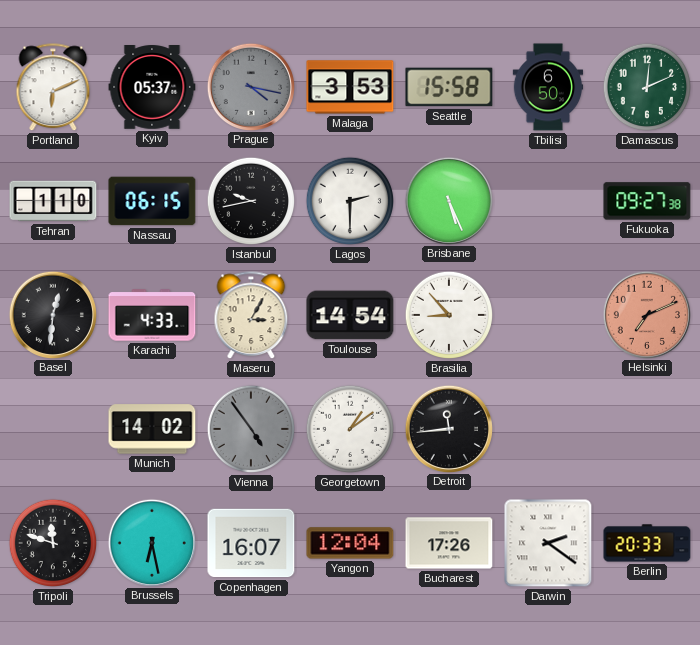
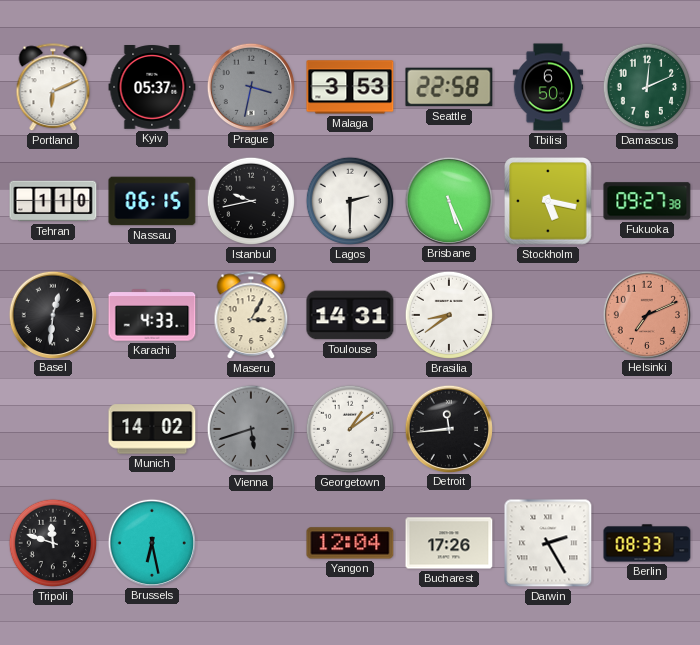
Prague: 4:17 -> 3:32
Seattle: 15:58 -> 22:58
Stockholm: none -> 5:17
Toulouse: 14:54 -> 14:31
Brasilia: 8:53 -> 8:39
Vienna: 4:54 -> 5:42
Copenhagen: 16:07 -> none
Darwin: 2:21 -> 2:25
Berlin: 20:33 -> 08:33
